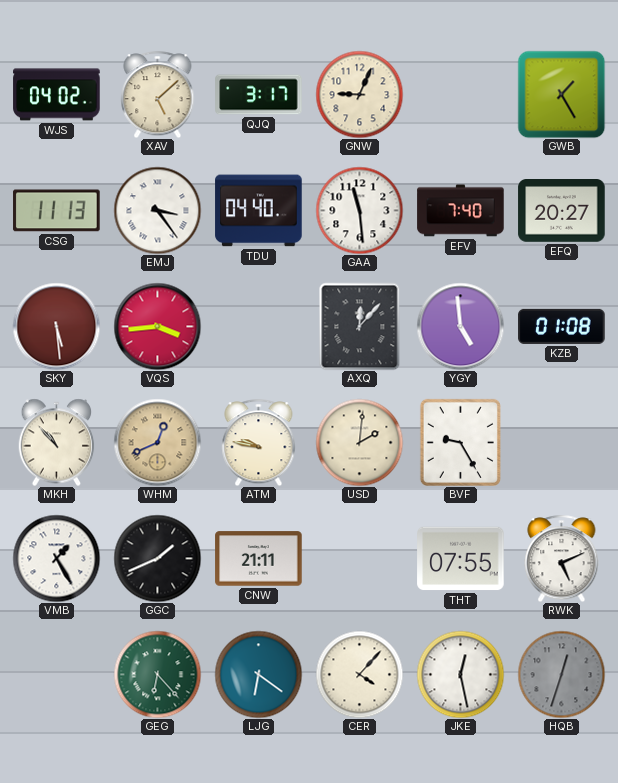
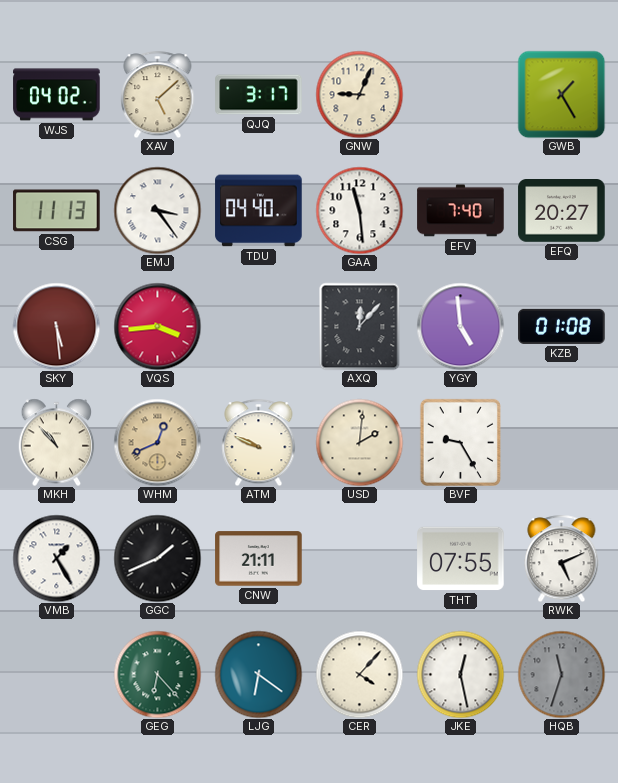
ATM: 9:47 -> 9:49
HQB: 12:33 -> 11:33
